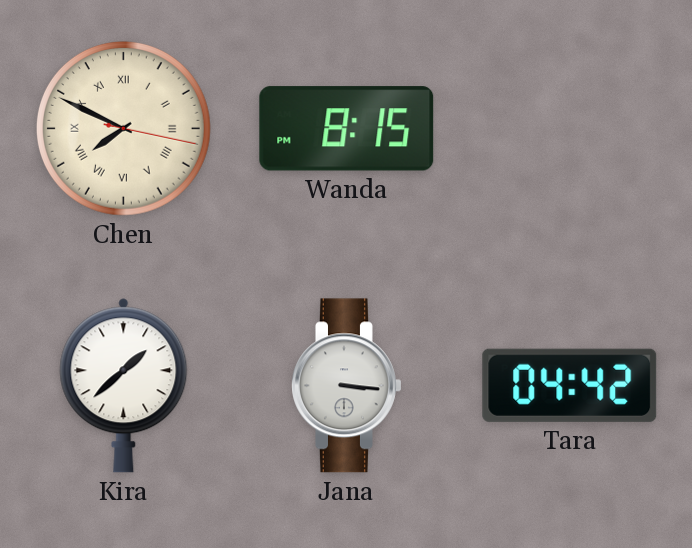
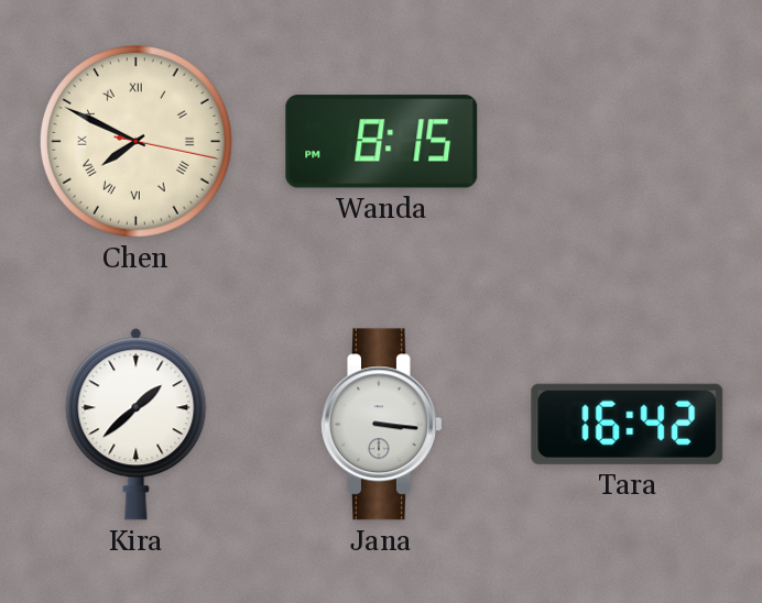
Tara: 04:42 -> 16:42
